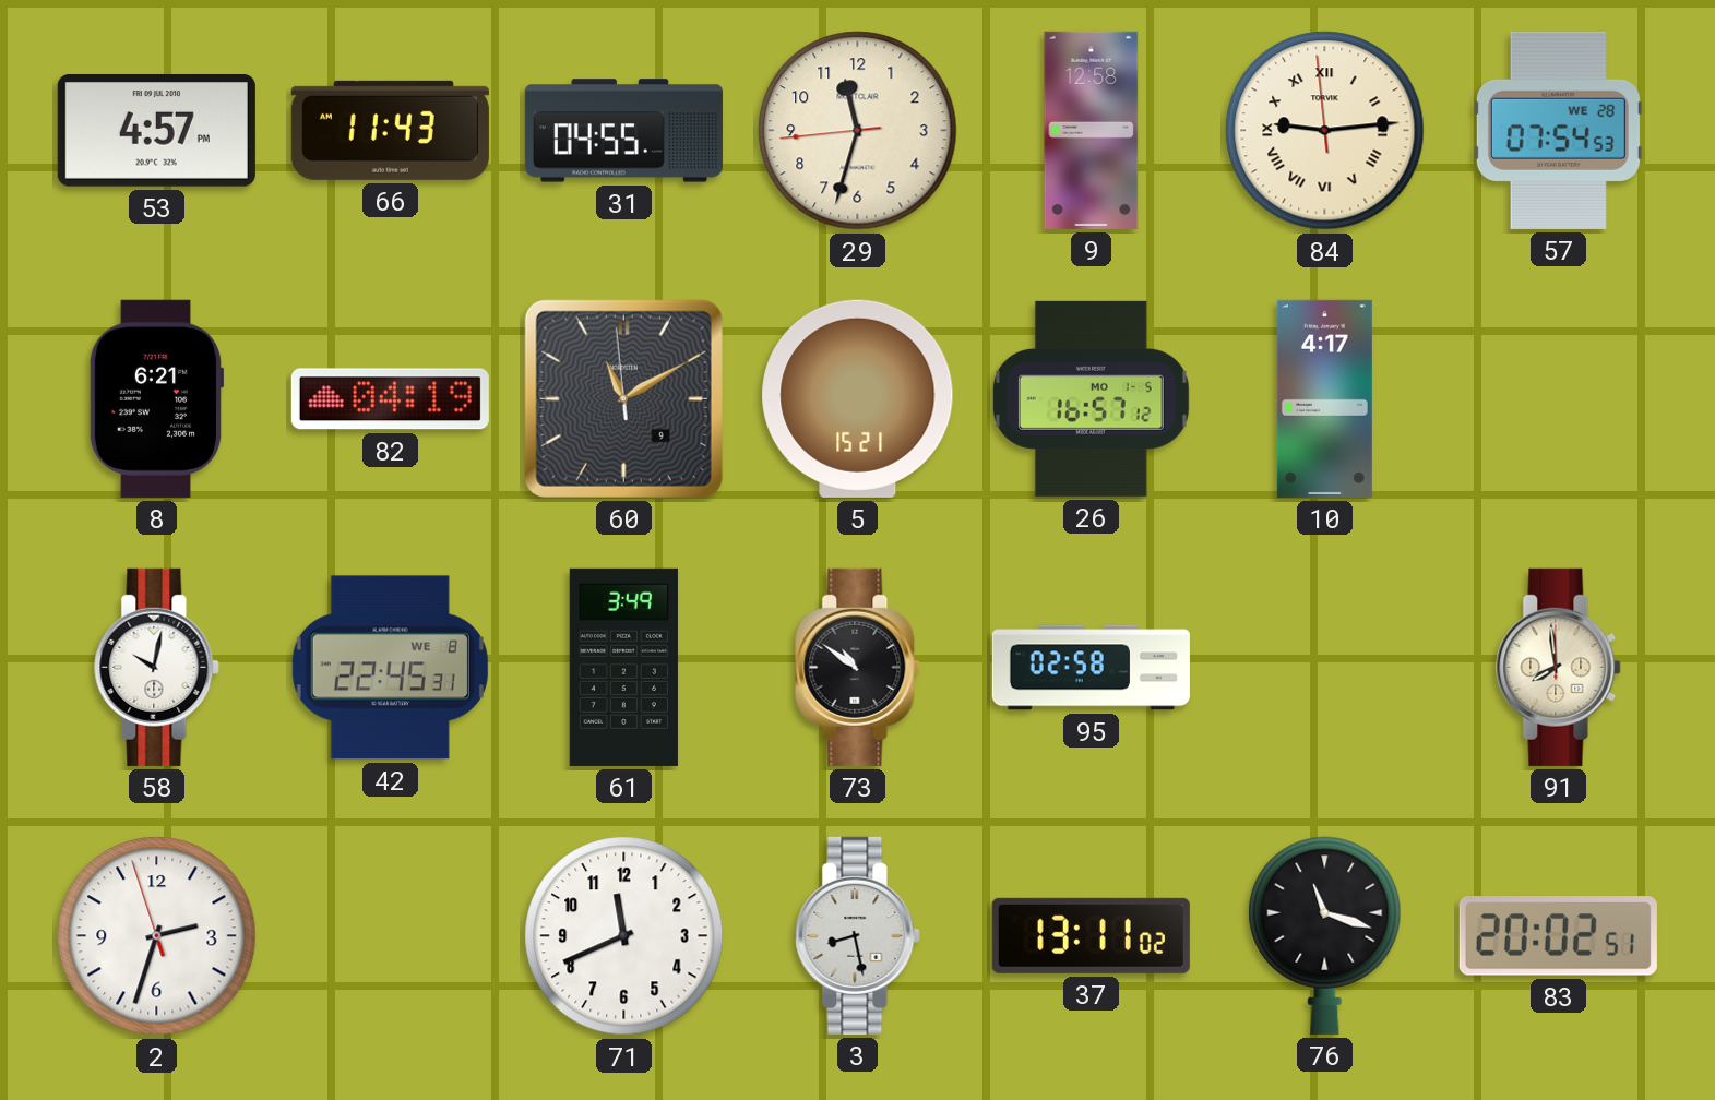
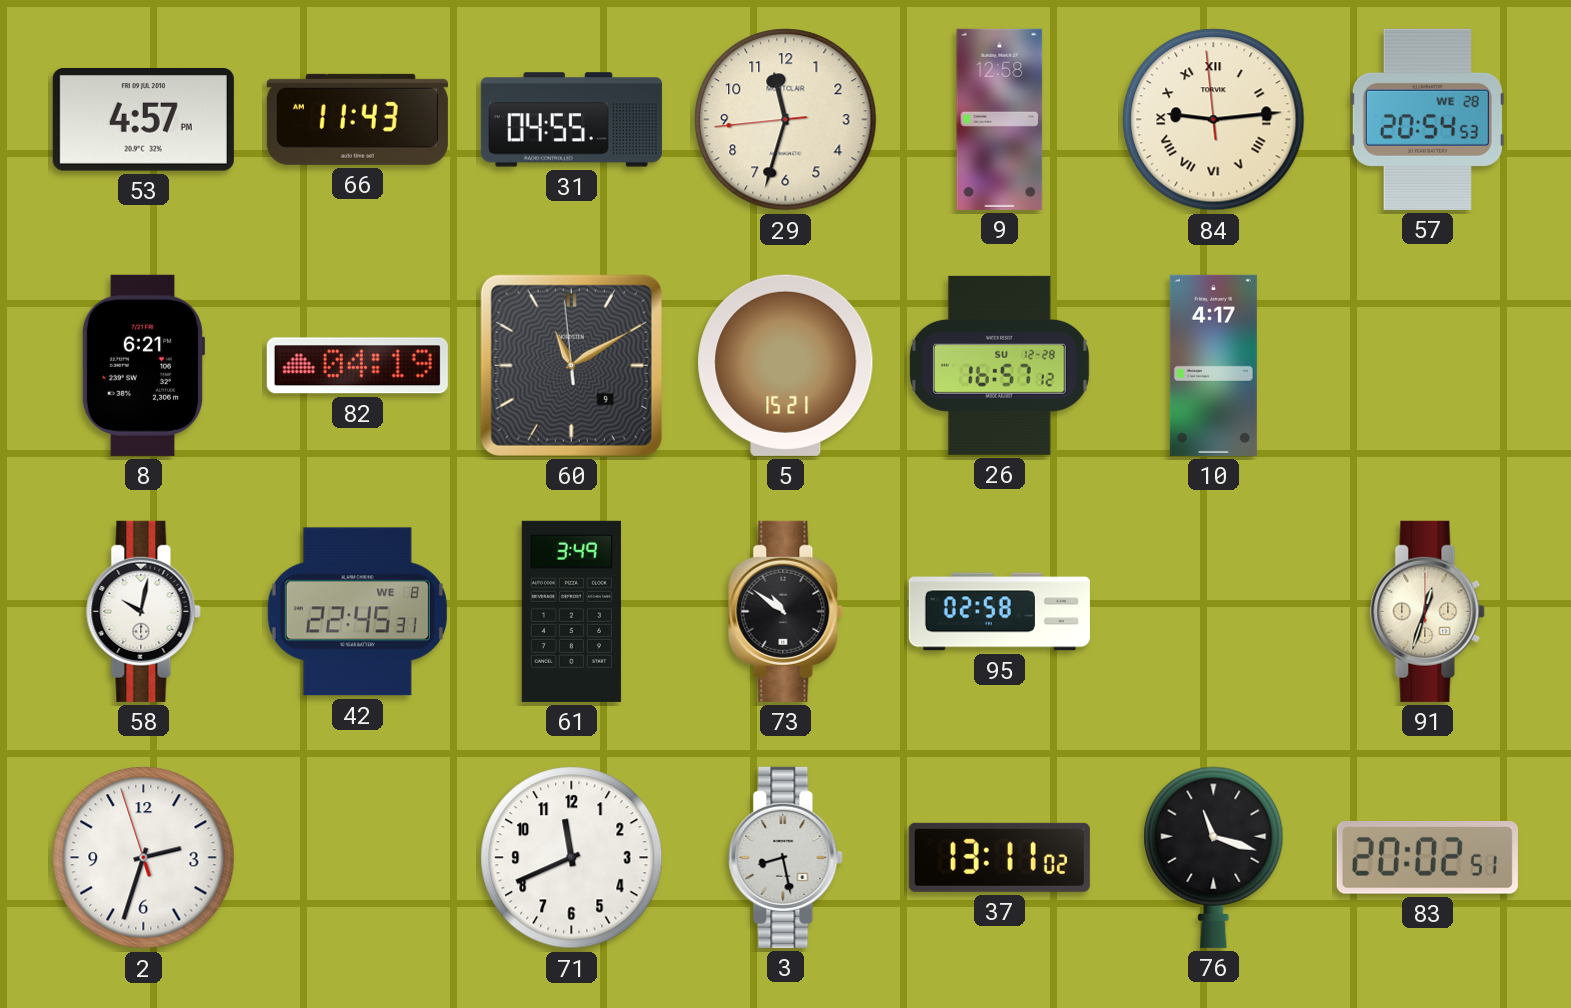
57: 07:54 -> 20:54
26 date: MO 1-5 -> SU 12-28
91: 7:59 -> 12:33
